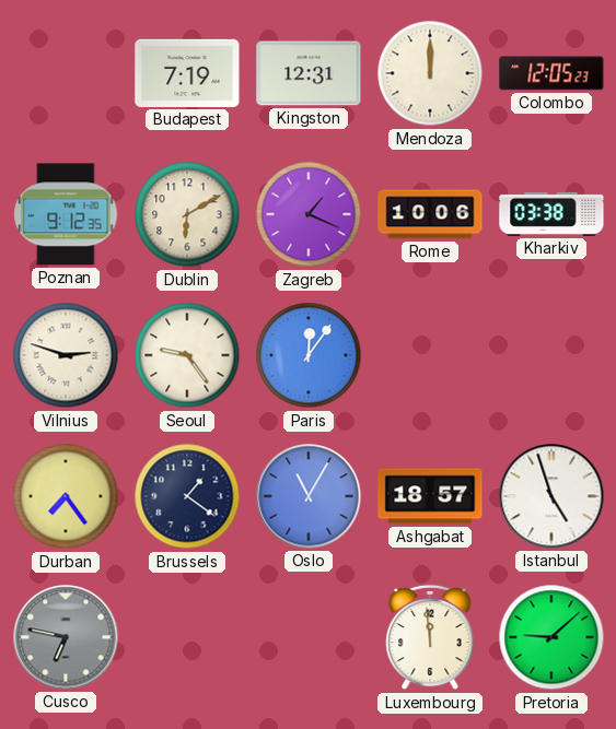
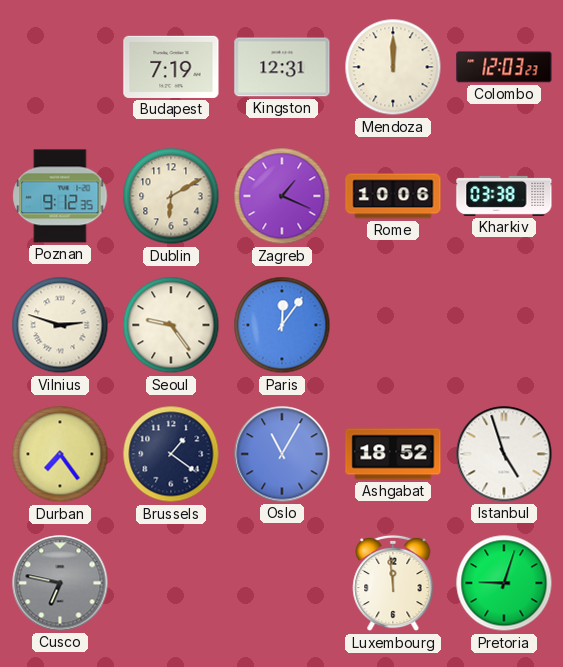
Colombo: 12:05 -> 12:03
Ashgabat: 18:57 -> 18:52
Pretoria: 9:08 -> 9:03
